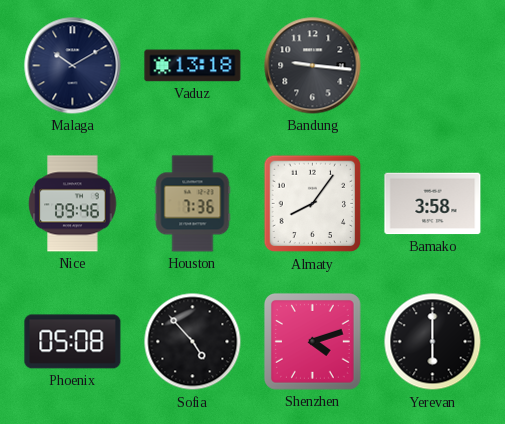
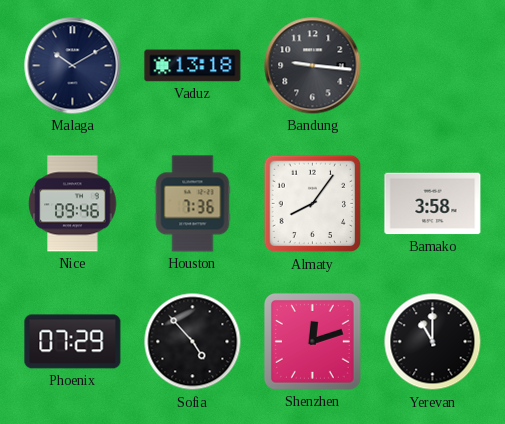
Phoenix: 05:08 -> 07:29
Shenzhen: 4:12 -> 12:12
Yerevan: 6:00 -> 11:00
